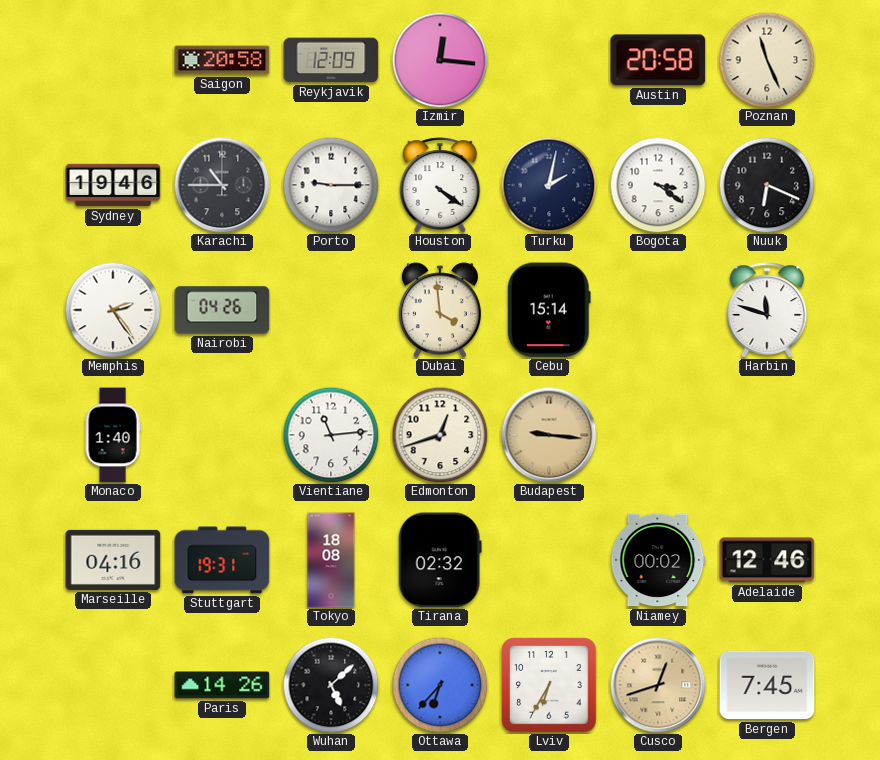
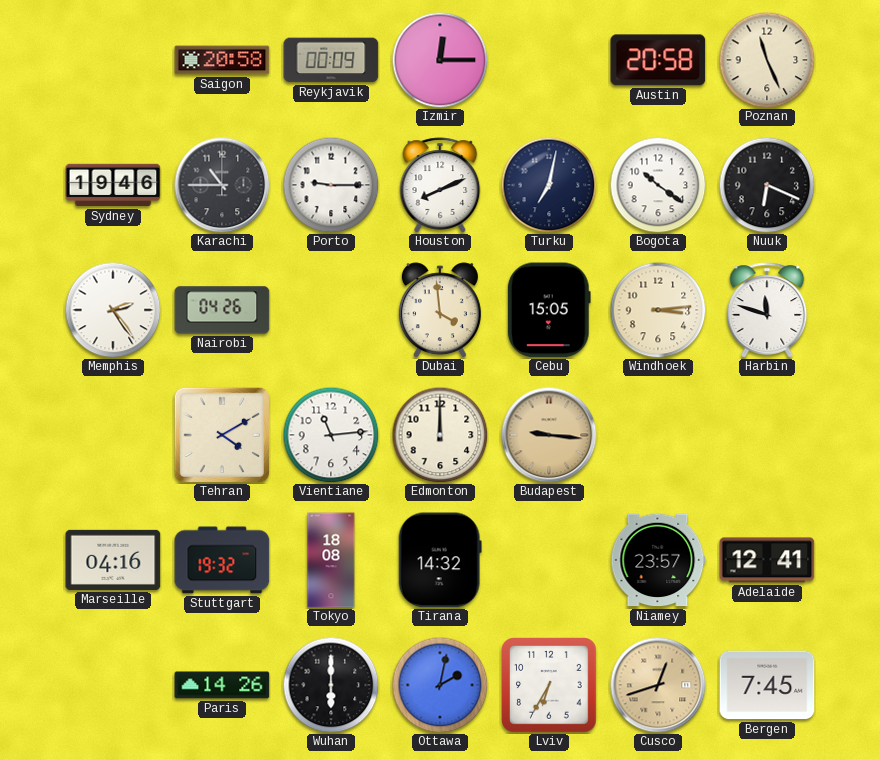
Reykjavik: 12:09 -> 00:09
Izmir: 12:16 -> 12:15
Houston: 4:21 -> 8:11
Turku: 2:02 -> 7:02
Bogota: 3:21 -> 10:21
Cebu: 15:14 -> 15:05
Windhoek: none -> 3:14
Monaco: 1:40 -> none
Tehran: none -> 4:10
Edmonton: 12:42 -> 12:00
Stuttgart: 19:31 -> 19:32
Tirana: 02:32 -> 14:32
Niamey: 00:02 -> 23:57
Adelaide: 12:46 -> 12:41
Wuhan: 5:08 -> 6:00
Ottawa: 6:37 -> 2:02
